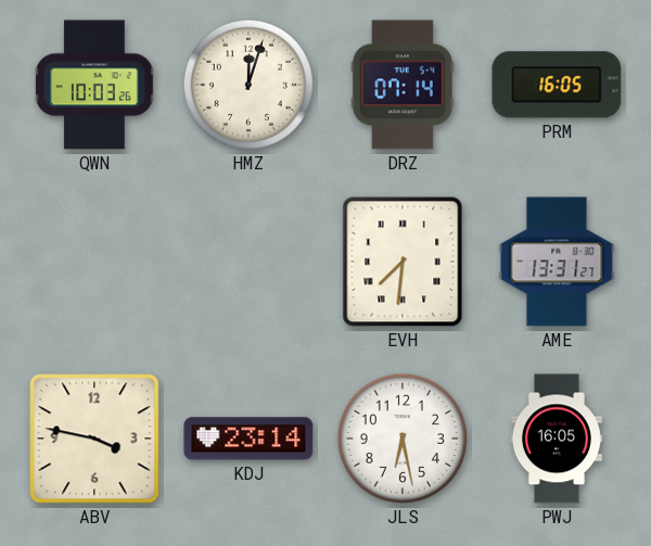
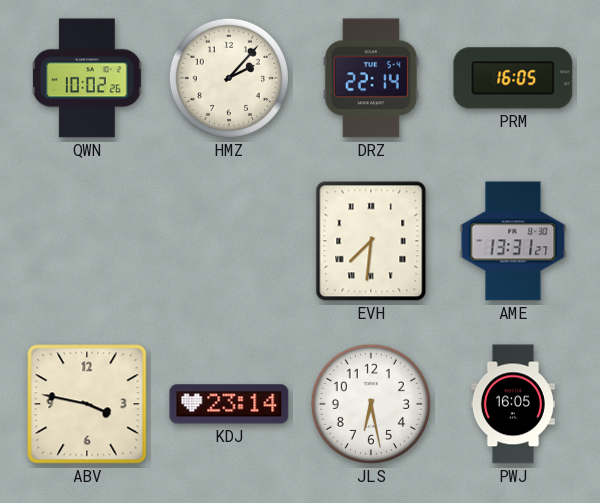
QWN: 10:03 -> 10:02
HMZ: 12:03 -> 2:07
DRZ: 07:14 -> 22:14
